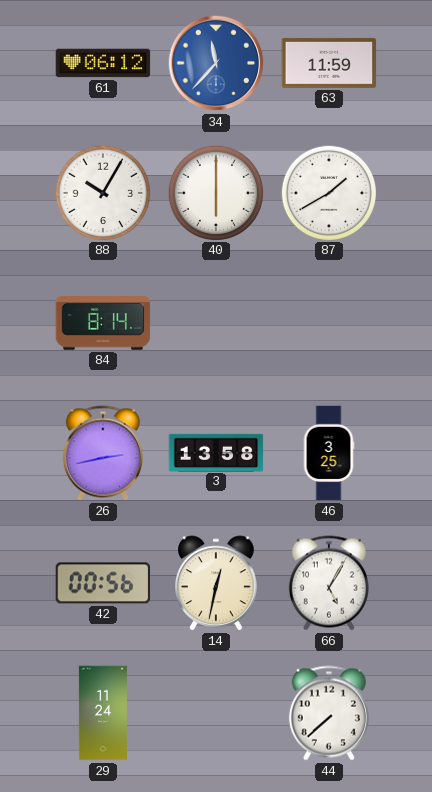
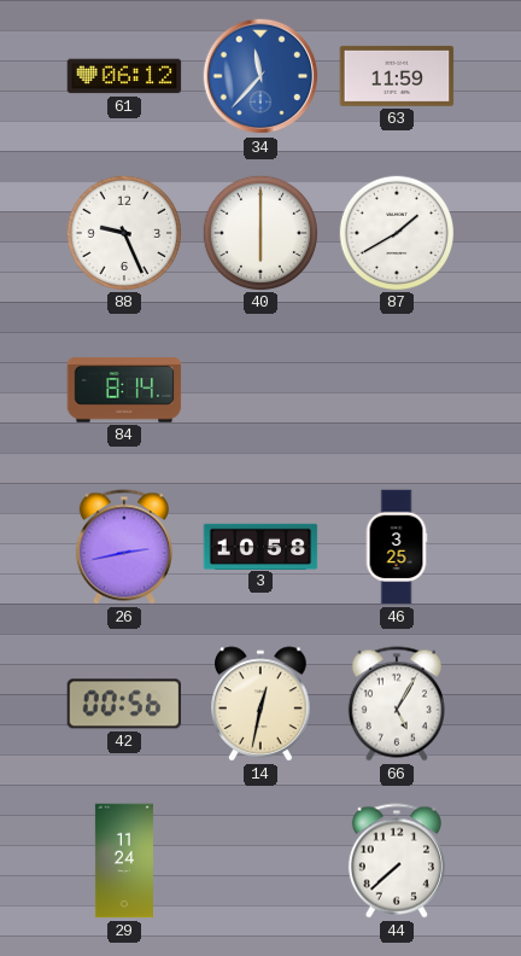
88: 10:05 -> 9:26
3: 13:58 -> 10:58
